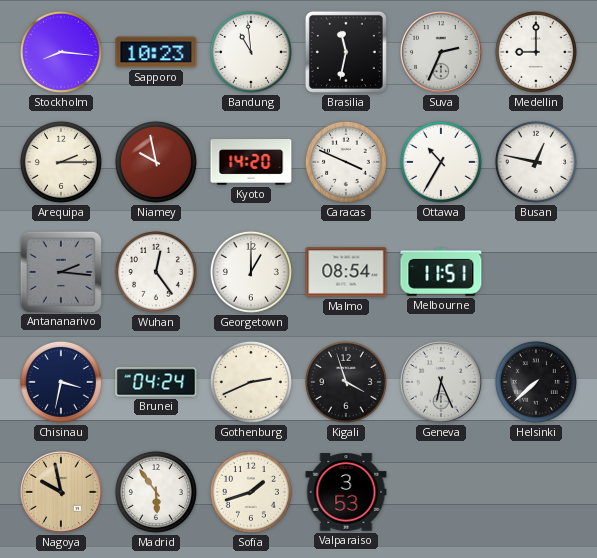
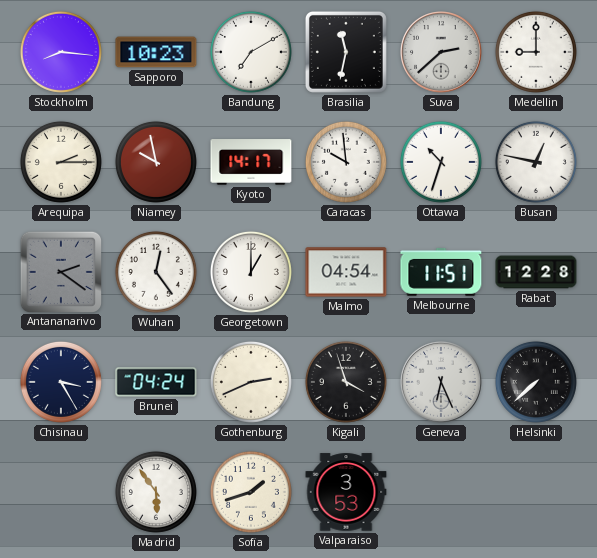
Bandung: 10:59 -> 7:10
Suva: 2:34 -> 2:38
Kyoto: 14:20 -> 14:17
Caracas: 3:49 -> 9:59
Ottawa: 10:35 -> 10:33
Antananarivo: 2:16 -> 2:21
Malmo: 08:54 -> 04:54
Rabat: none -> 12:28
Chisinau: 3:32 -> 3:25
Nagoya: 9:58 -> none
